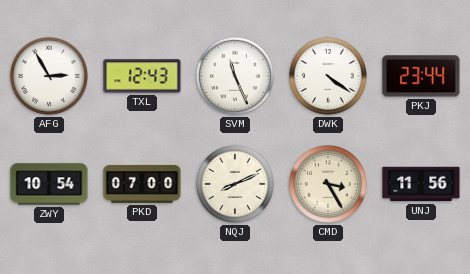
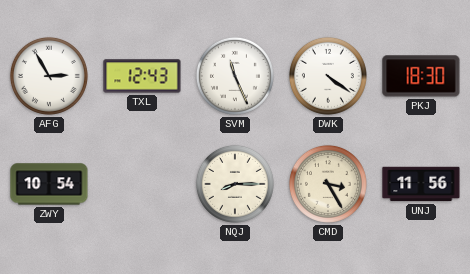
PKJ: 23:44 -> 18:30
PKD: 07:00 -> none
NQJ: 8:11 -> 8:15
